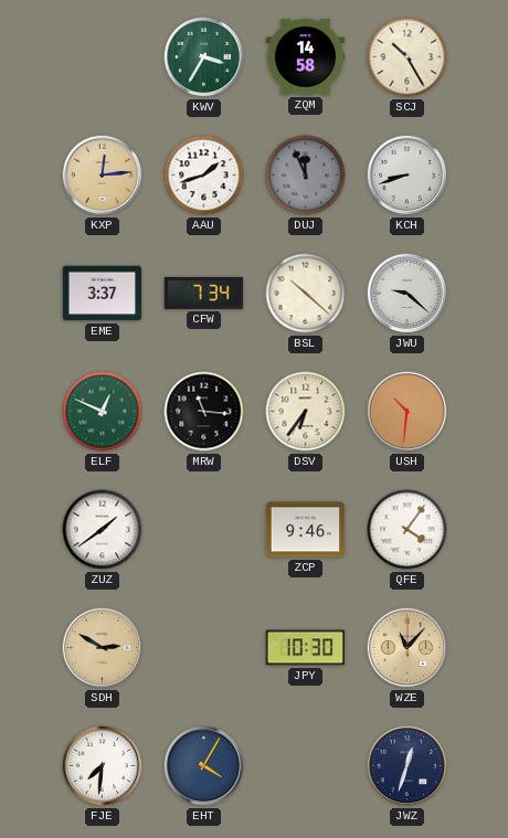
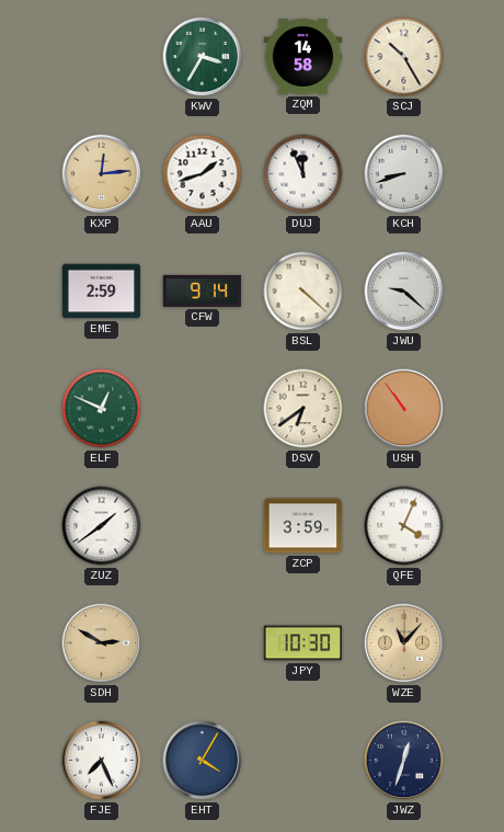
DUJ dial: grey -> white
EME: 3:37 -> 2:59
CFW: 7:34 -> 9:14
BSL: 10:22 -> 4:22
MRW: 11:16 -> none
DSV: 6:36 -> 6:39
USH: 10:31 -> 10:54
ZCP: 9:46 -> 3:59
QFE: 4:06 -> 4:04
FJE: 7:31 -> 7:26
